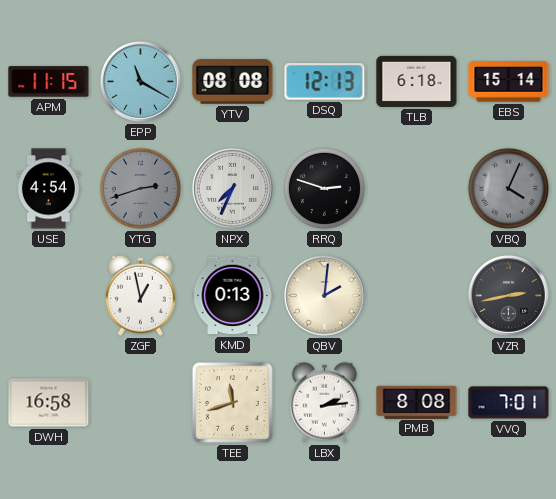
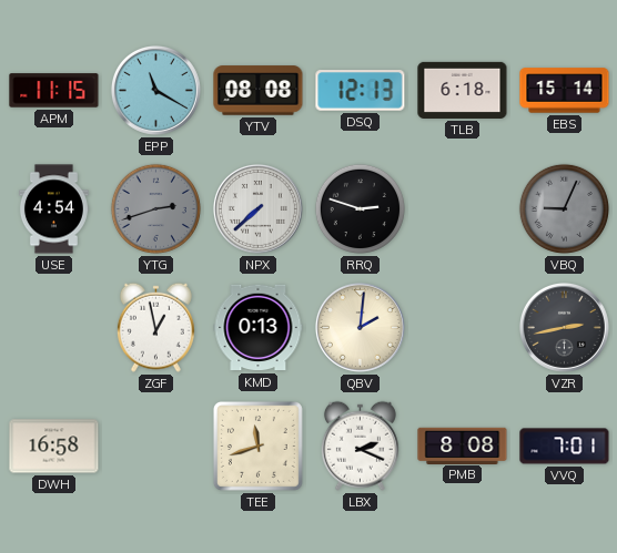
NPX: 7:34 -> 7:38
VBQ: 4:04 -> 9:04
LBX: 2:14 -> 2:19
